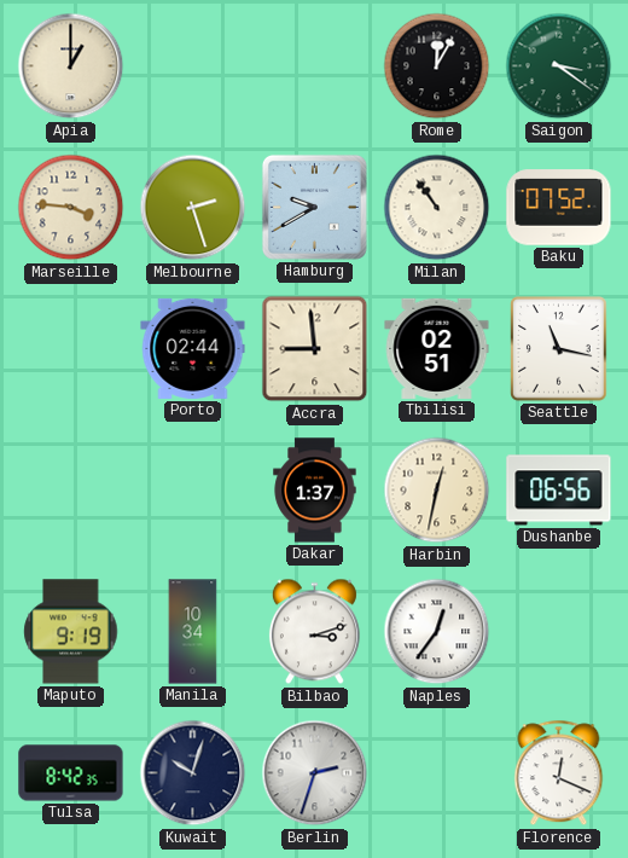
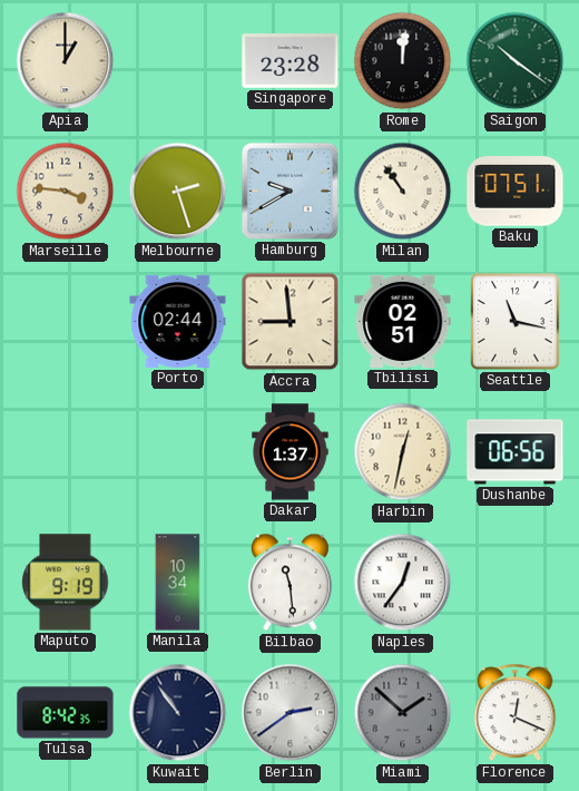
Singapore: none -> 23:28
Rome: 12:05 -> 12:01
Saigon: 3:21 -> 10:21
Baku: 07:52 -> 07:51
Bilbao: 3:12 -> 11:29
Kuwait: 10:03 -> 10:54
Berlin: 2:33 -> 2:39
Miami: none -> 1:52
